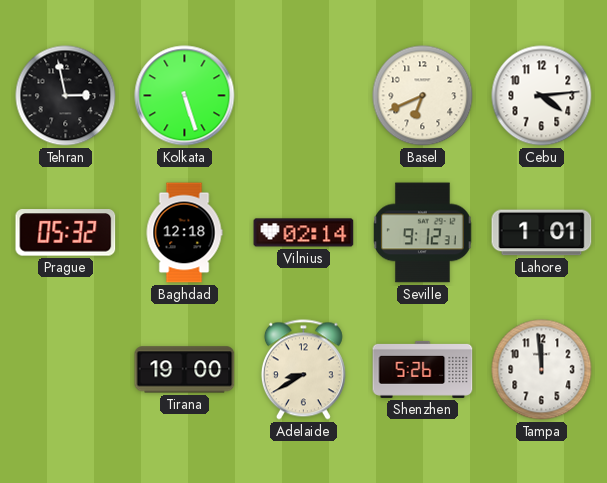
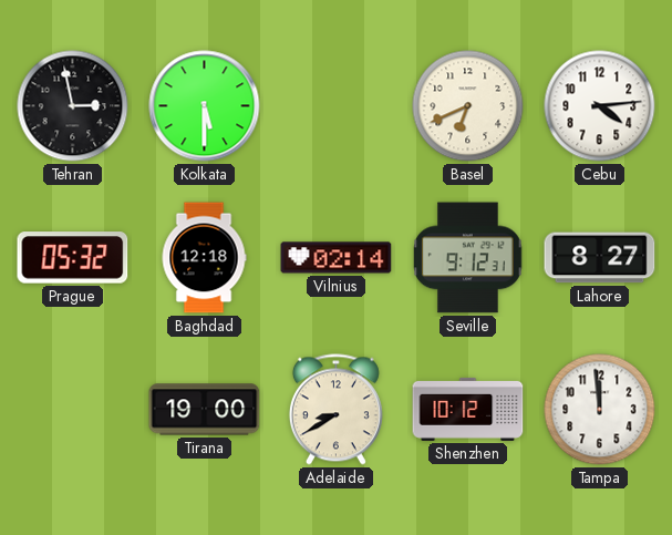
Kolkata: 5:27 -> 5:30
Lahore: 1:01 -> 8:27
Shenzhen: 5:26 -> 10:12
